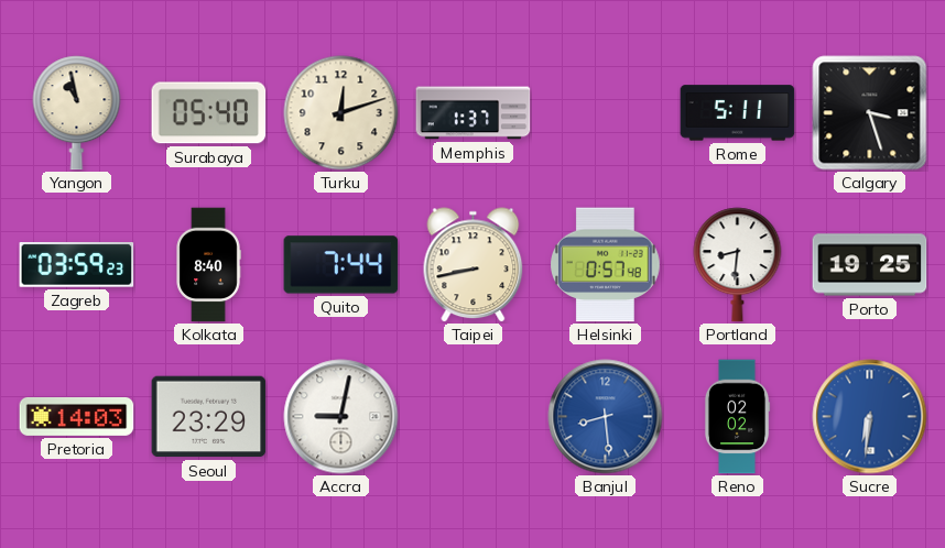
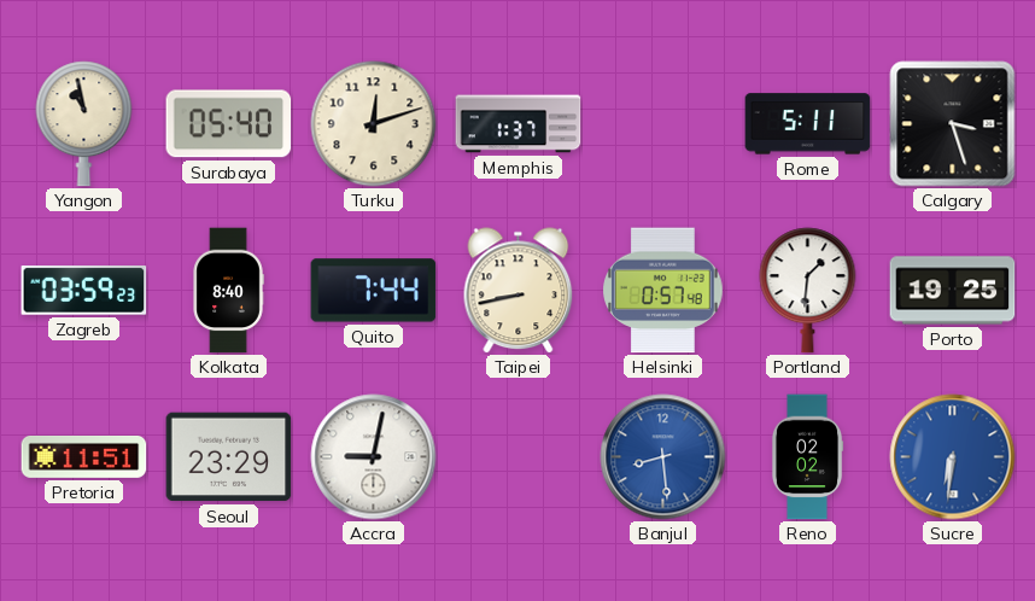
Portland: 8:31 -> 1:31
Pretoria: 14:03 -> 11:51
